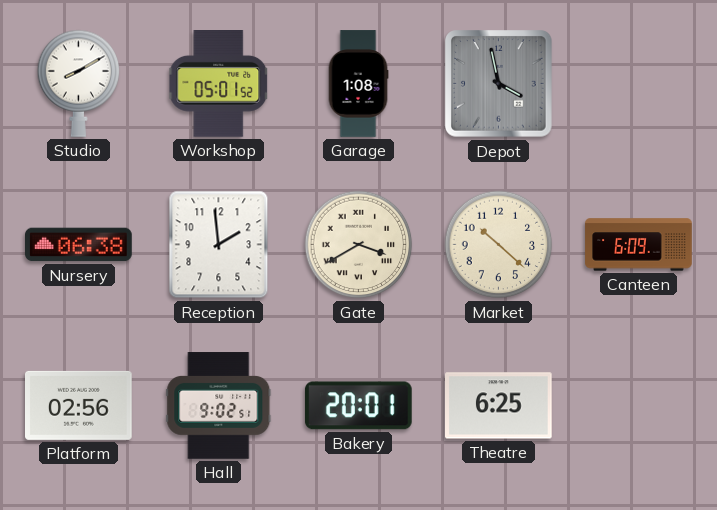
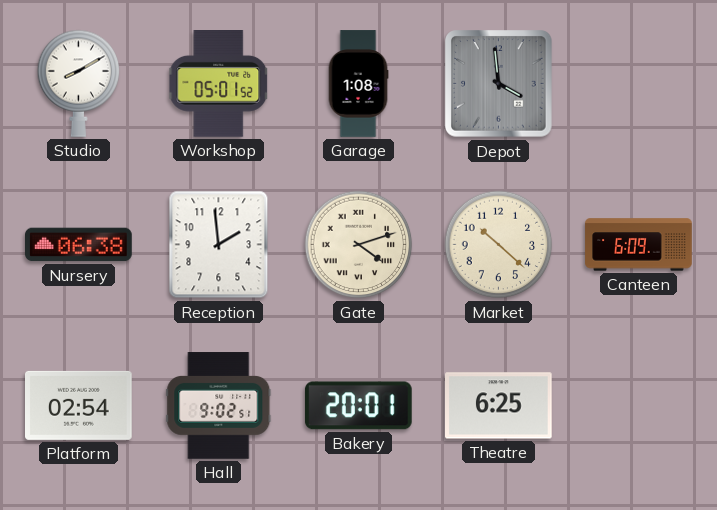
Depot: 3:58 -> 3:59
Gate: 3:40 -> 4:12
Platform: 02:56 -> 02:54
